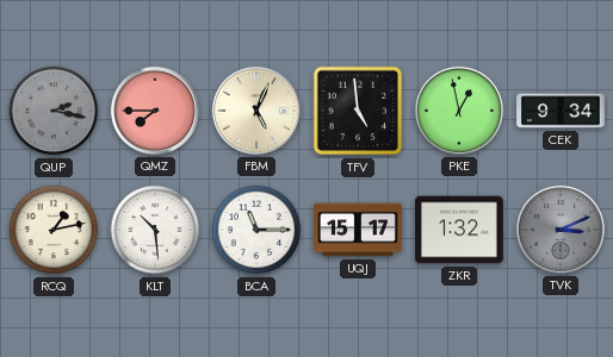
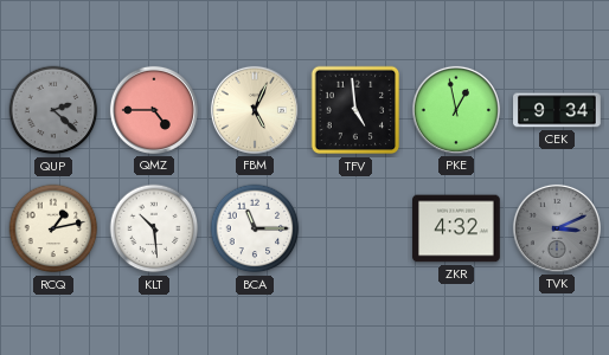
QUP: 2:17 -> 2:22
QMZ: 7:45 -> 4:45
UQJ: 15:17 -> none
ZKR: 1:32 -> 4:32
